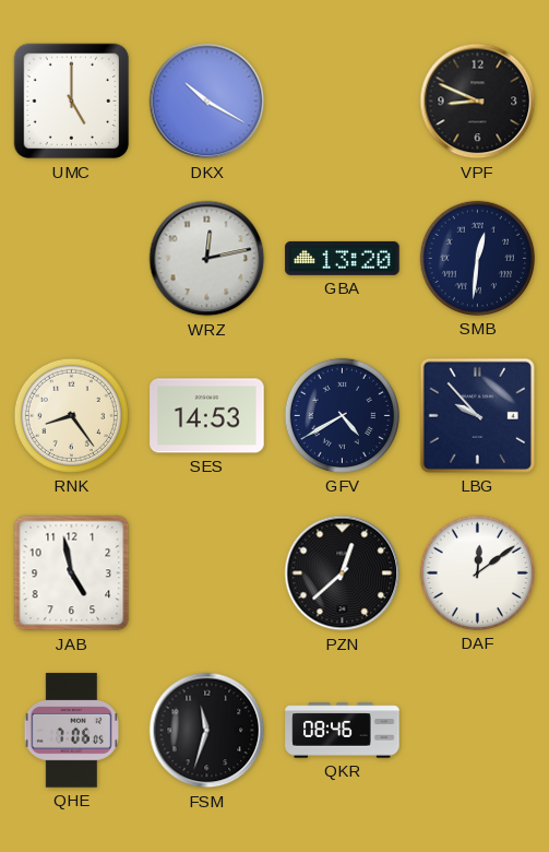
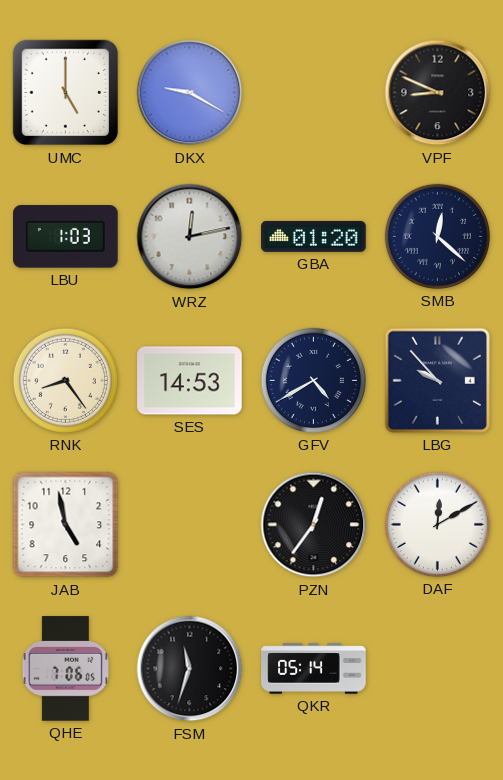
DKX: 10:20 -> 9:20
LBU: none -> 1:03
GBA: 13:20 -> 01:20
SMB: 12:31 -> 12:22
PZN: 12:38 -> 12:36
DAF: 12:09 -> 12:10
QKR: 08:46 -> 05:14
